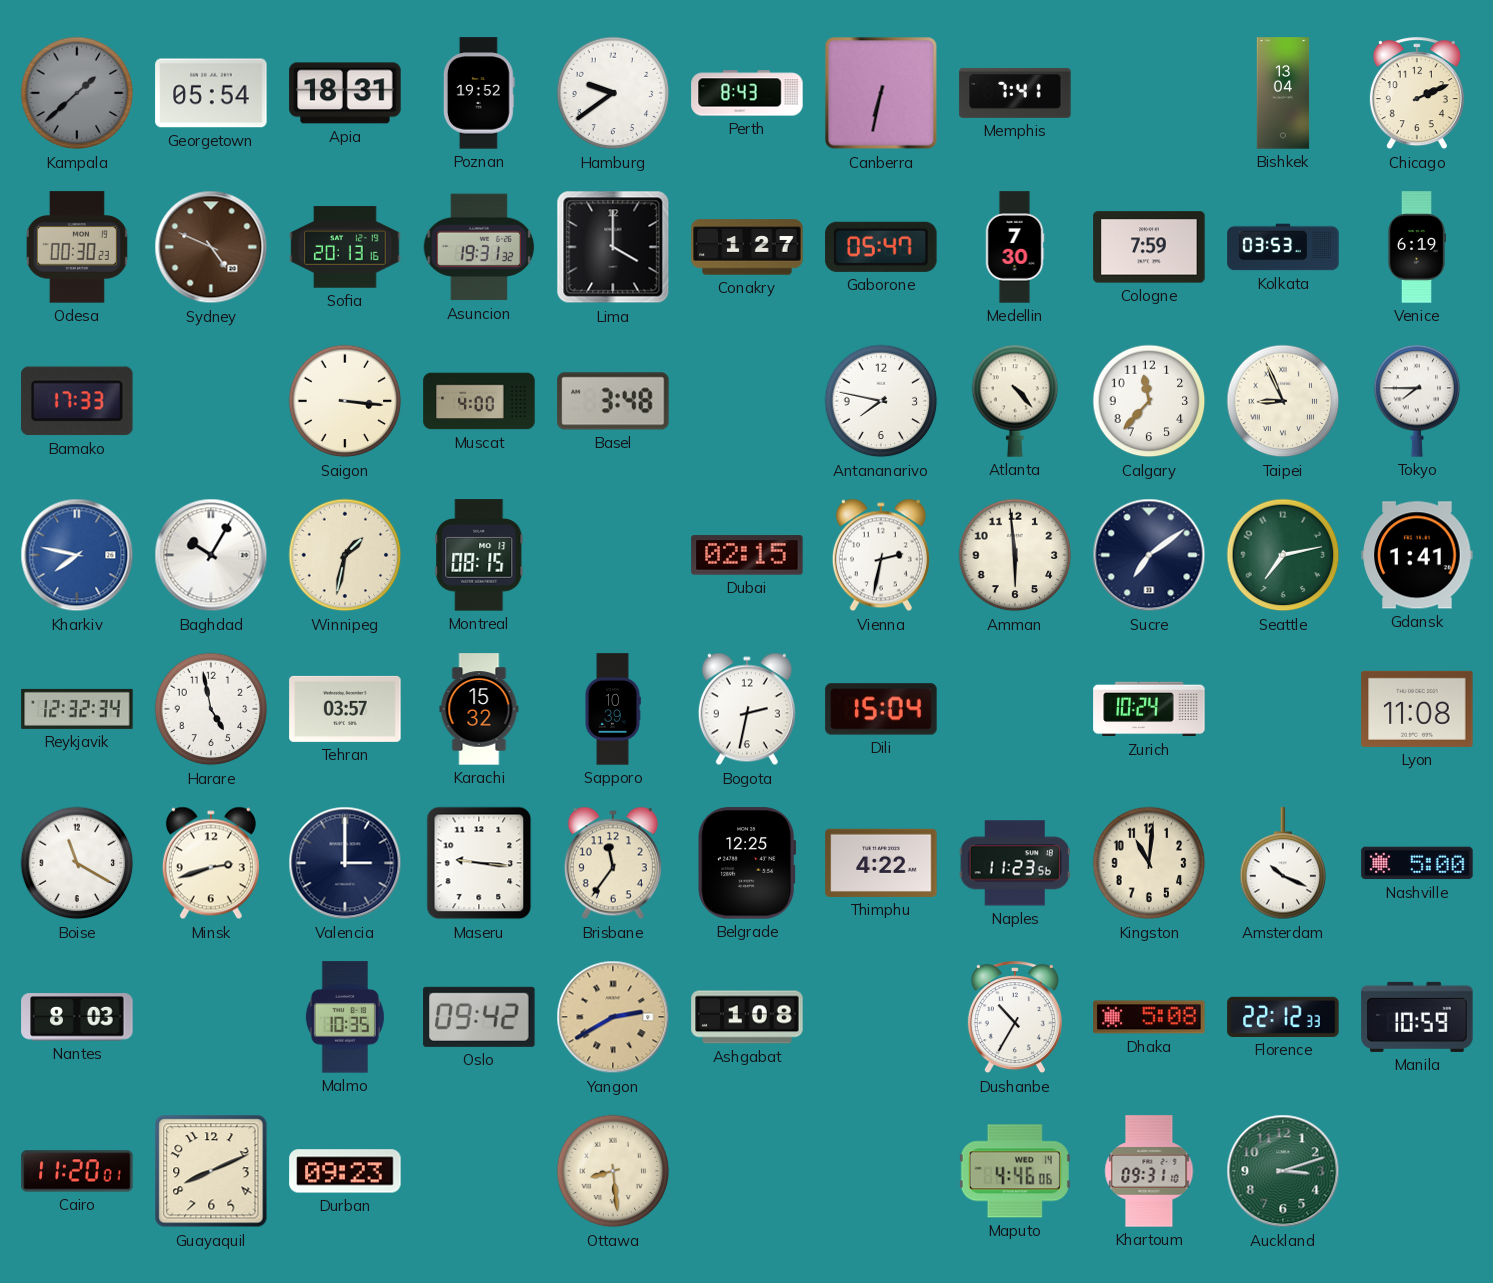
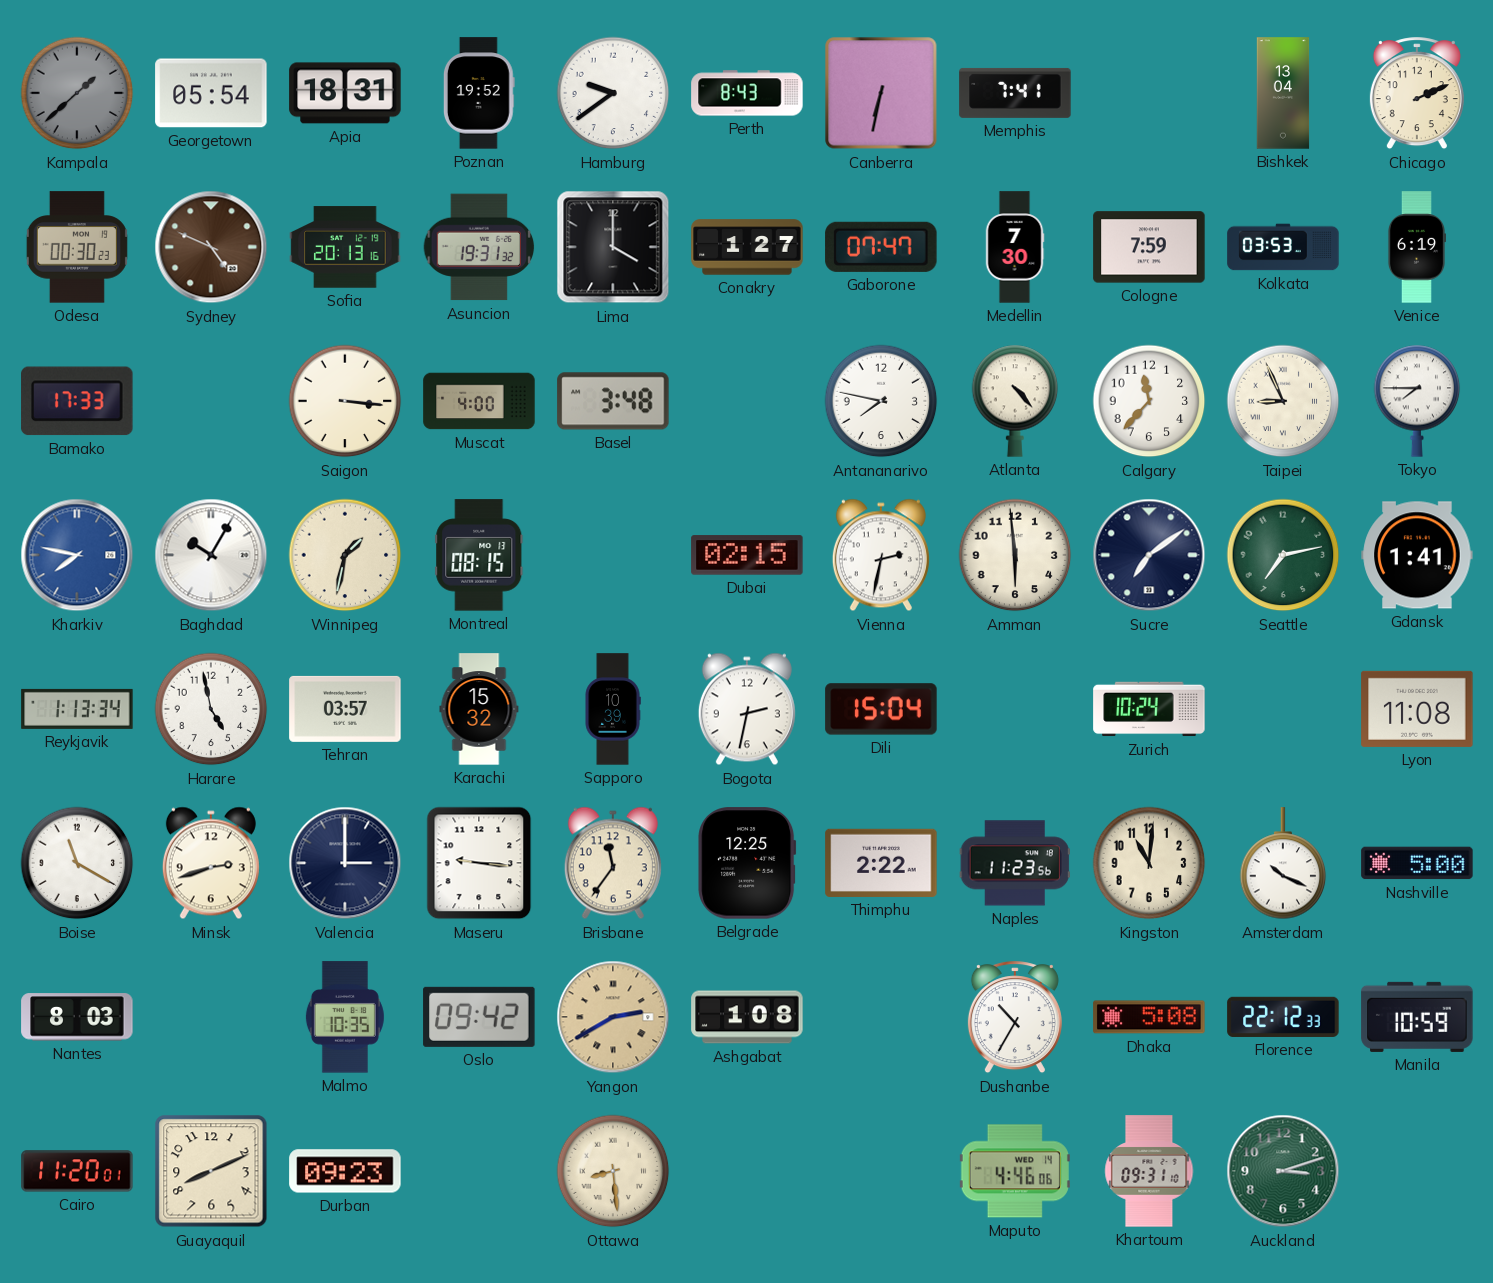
Gaborone: 05:47 -> 07:47
Reykjavik: 12:32 -> 1:13
Thimphu: 4:22 -> 2:22
